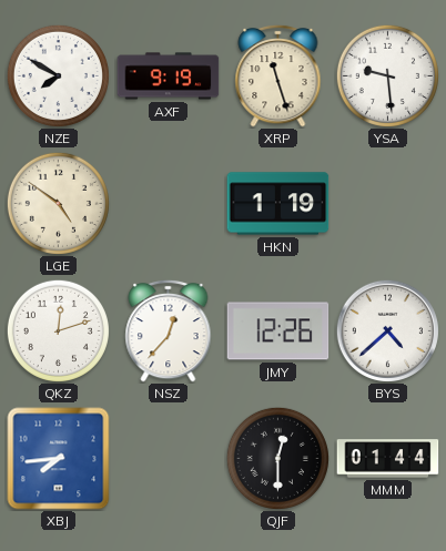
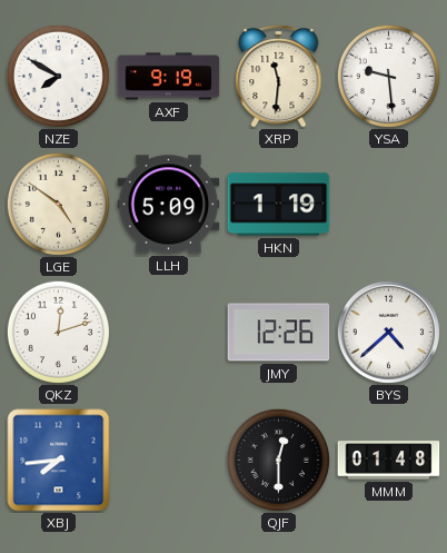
XRP: 11:27 -> 11:31
LLH: none -> 5:09
NSZ: 12:37 -> none
MMM: 01:44 -> 01:48
